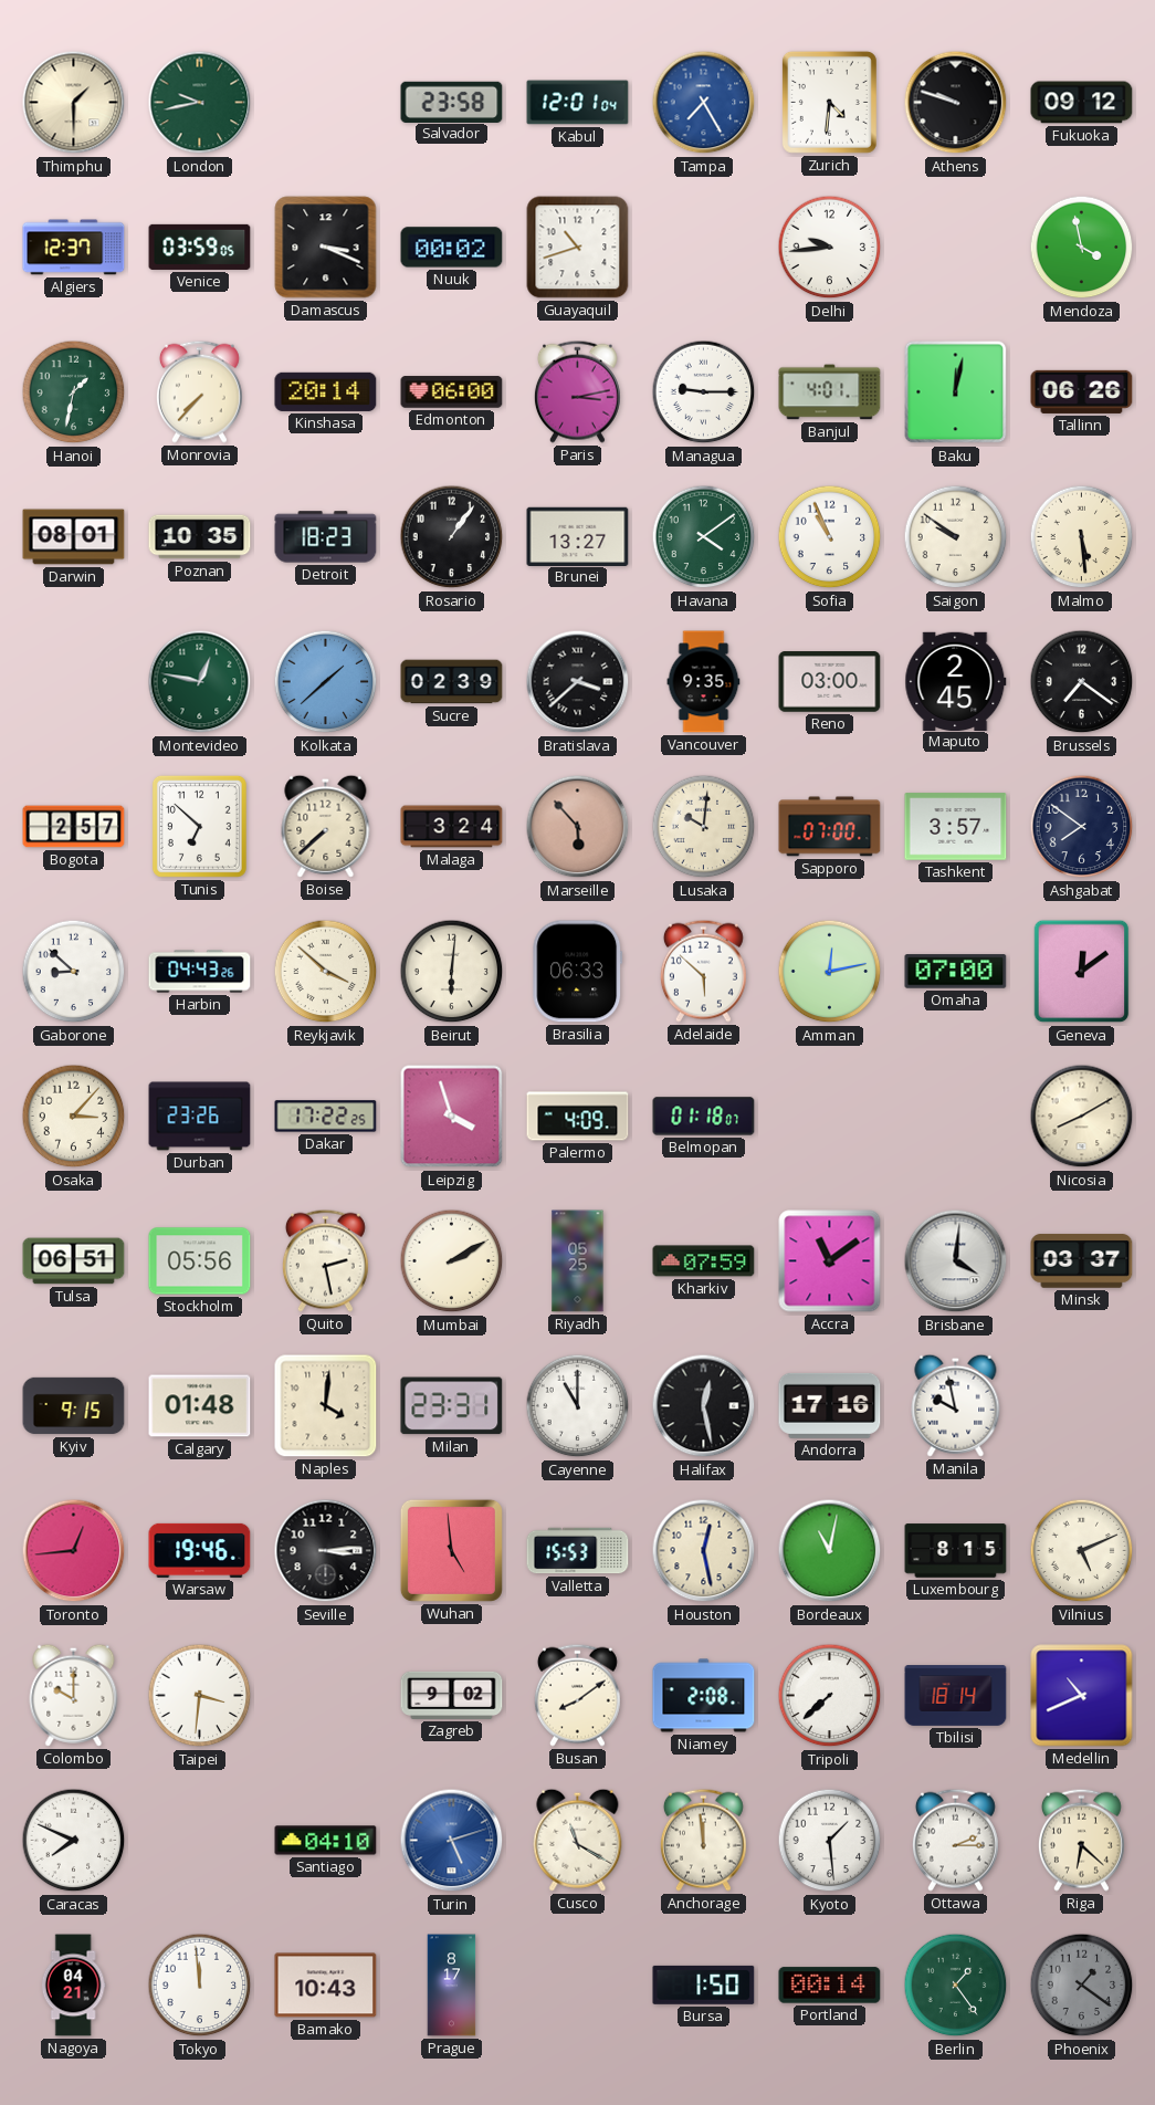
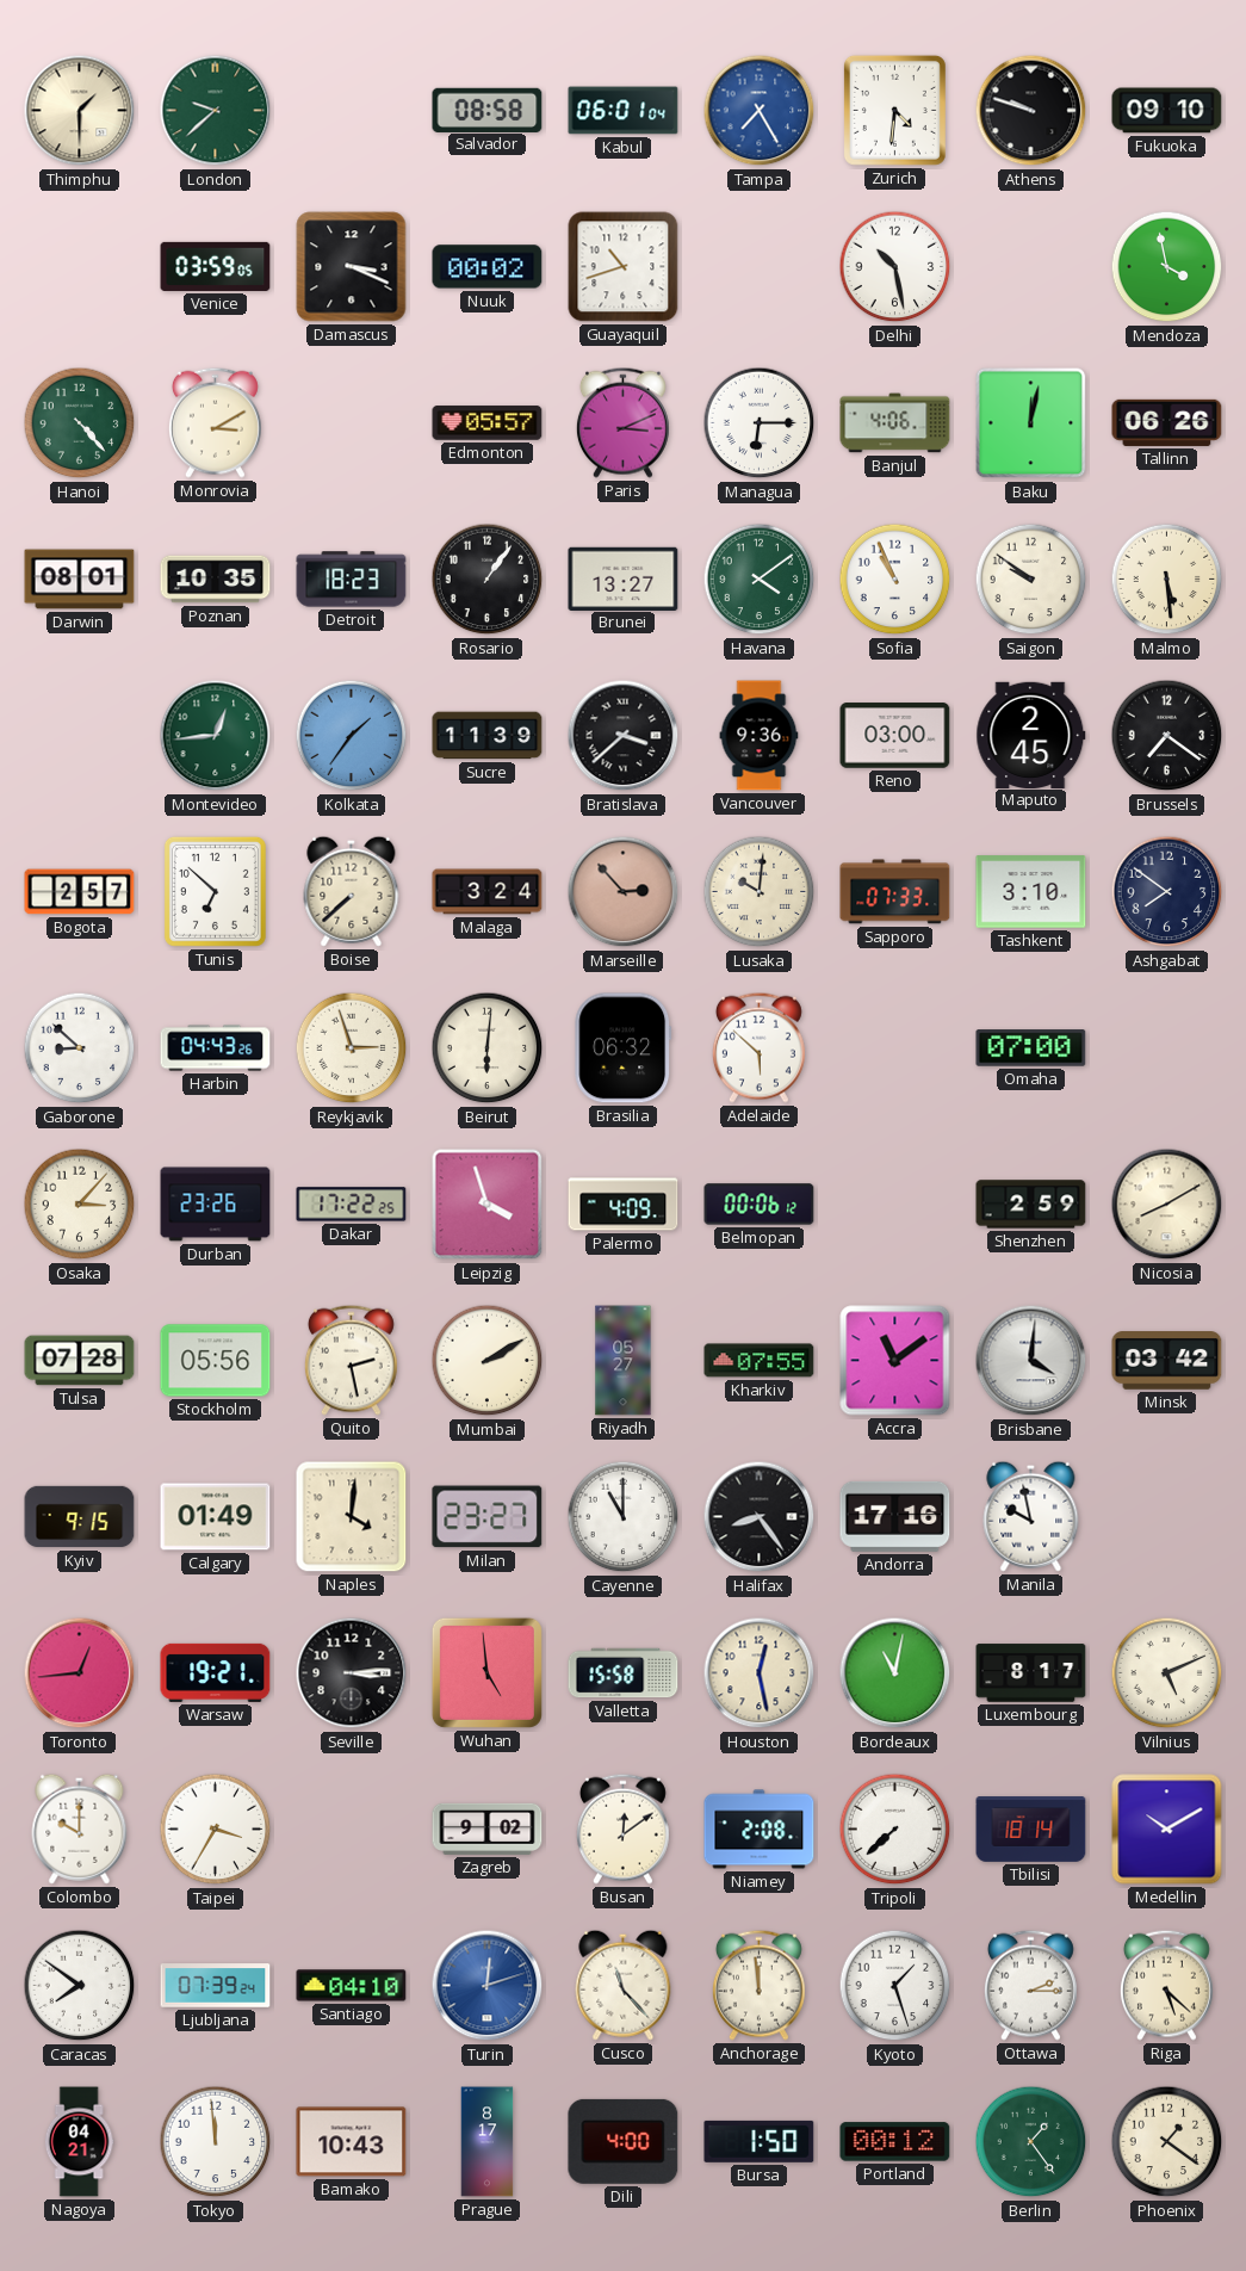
London: 9:43 -> 9:38
Salvador: 23:58 -> 08:58
Kabul: 12:01 -> 06:01
Fukuoka: 09:12 -> 09:10
Algiers: 12:37 -> none
Delhi: 9:44 -> 10:28
Hanoi: 1:32 -> 4:23
Monrovia: 7:37 -> 3:10
Kinshasa: 20:14 -> none
Edmonton: 06:00 -> 05:57
Paris: 3:13 -> 3:11
Managua: 9:15 -> 6:15
Banjul: 4:01 -> 4:06
Montevideo: 12:47 -> 12:44
Kolkata: 1:38 -> 1:36
Sucre: 02:39 -> 11:39
Vancouver: 9:35 -> 9:36
Marseille: 5:53 -> 2:53
Sapporo: 07:00 -> 07:33
Tashkent: 3:57 -> 3:10
Reykjavik: 3:52 -> 2:57
Brasilia: 06:33 -> 06:32
Amman: 12:13 -> none
Geneva: 12:09 -> none
Belmopan: 01:18 -> 00:06
Shenzhen: none -> 2:59
Tulsa: 06:51 -> 07:28
Riyadh: 05:25 -> 05:27
Kharkiv: 07:59 -> 07:55
Minsk: 03:37 -> 03:42
Calgary: 01:48 -> 01:49
Milan: 23:31 -> 23:27
Halifax: 12:28 -> 8:24
Warsaw: 19:46 -> 19:21
Valletta: 15:53 -> 15:58
Luxembourg: 8:15 -> 8:17
Taipei: 3:31 -> 3:35
Busan: 8:09 -> 12:09
Medellin: 10:41 -> 10:10
Caracas: 7:49 -> 7:51
Ljubljana: none -> 07:39
Turin: 5:12 -> 12:12
Cusco: 11:20 -> 11:23
Kyoto: 1:29 -> 1:27
Riga: 6:22 -> 5:22
Dili: none -> 4:00
Portland: 00:14 -> 00:12
Phoenix dial: grey -> cream
